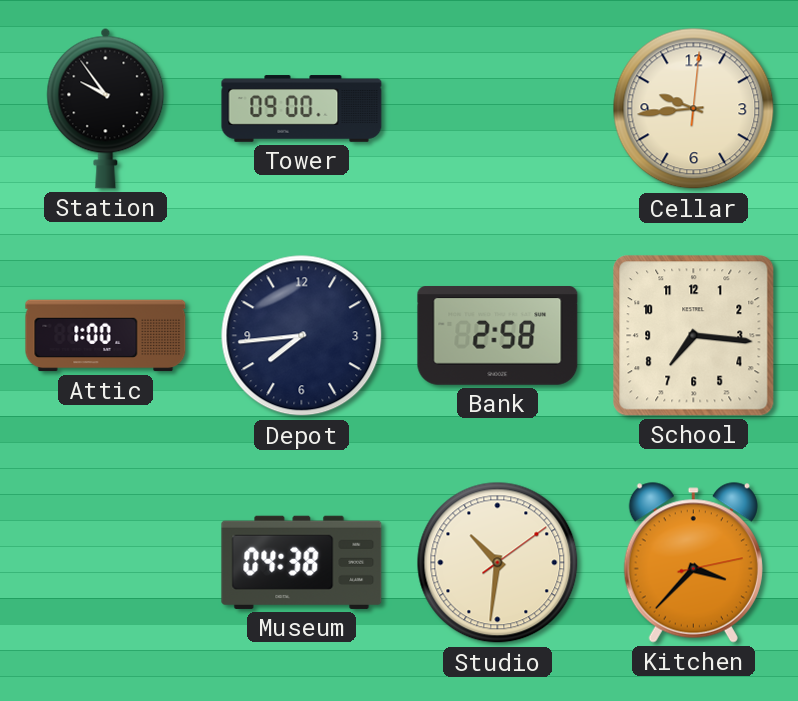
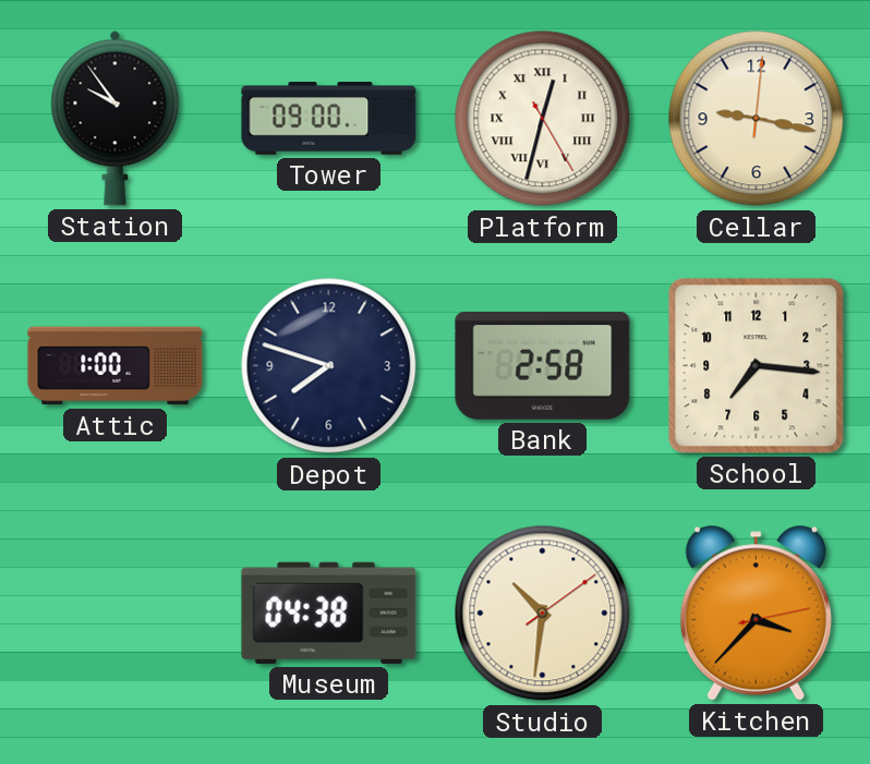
Platform: none -> 12:32
Cellar: 9:44 -> 9:17
Depot: 7:44 -> 7:48
